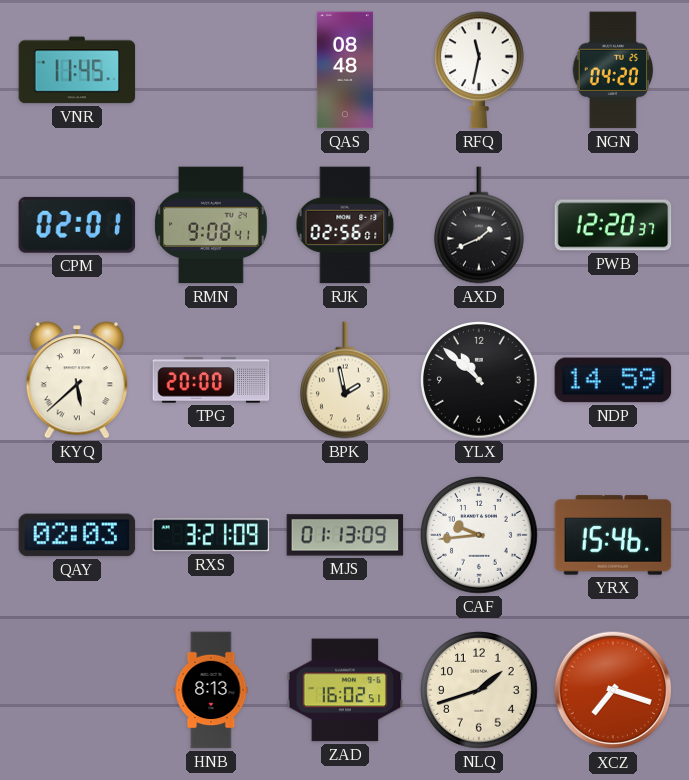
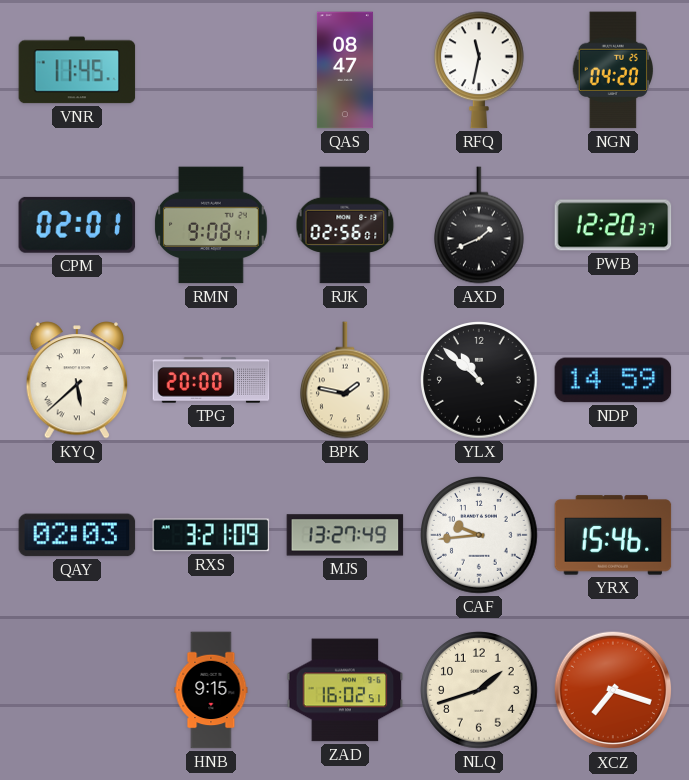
QAS: 08:48 -> 08:47
BPK: 1:58 -> 1:47
MJS: 01:13 -> 13:27
HNB: 8:13 -> 9:15
